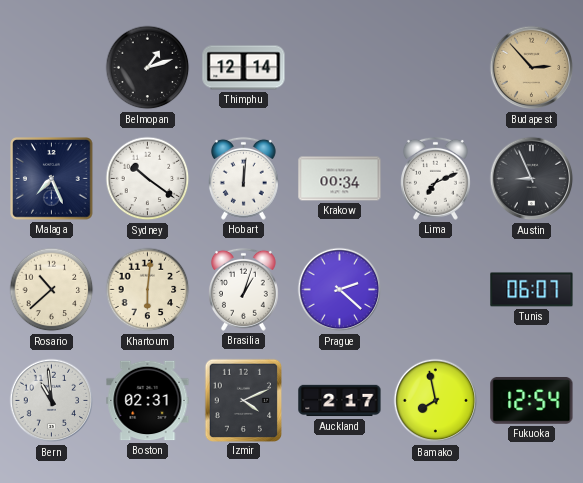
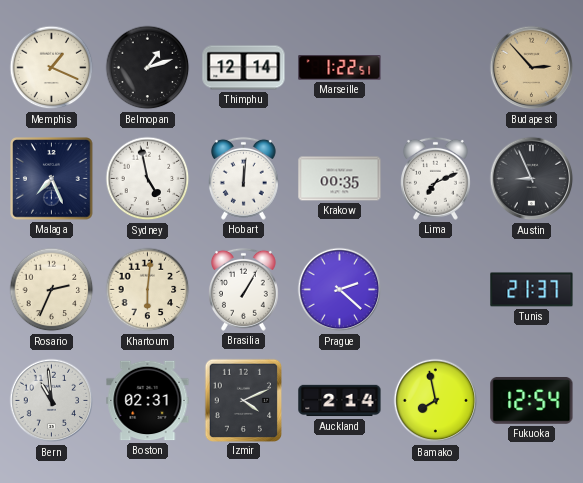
Memphis: none -> 1:19
Marseille: none -> 1:22
Sydney: 10:21 -> 4:58
Krakow: 00:34 -> 00:35
Rosario: 10:38 -> 2:34
Brasilia: 1:03 -> 1:05
Tunis: 06:07 -> 21:37
Auckland: 2:17 -> 2:14
